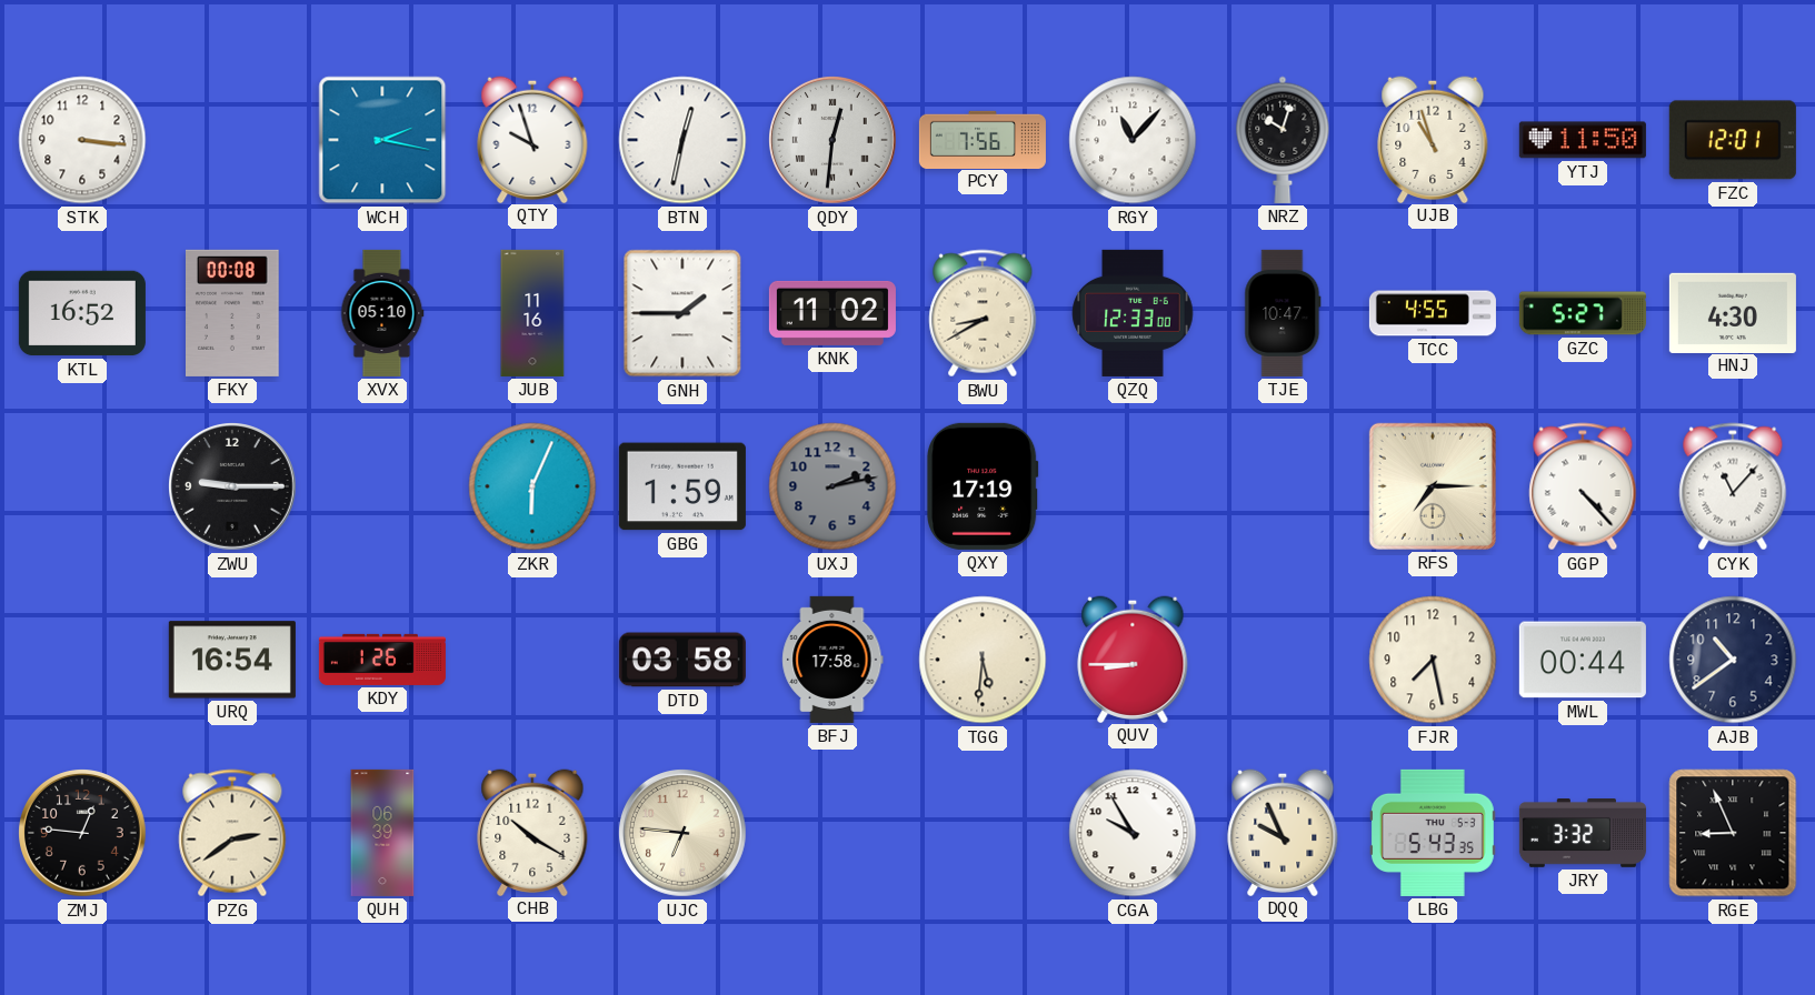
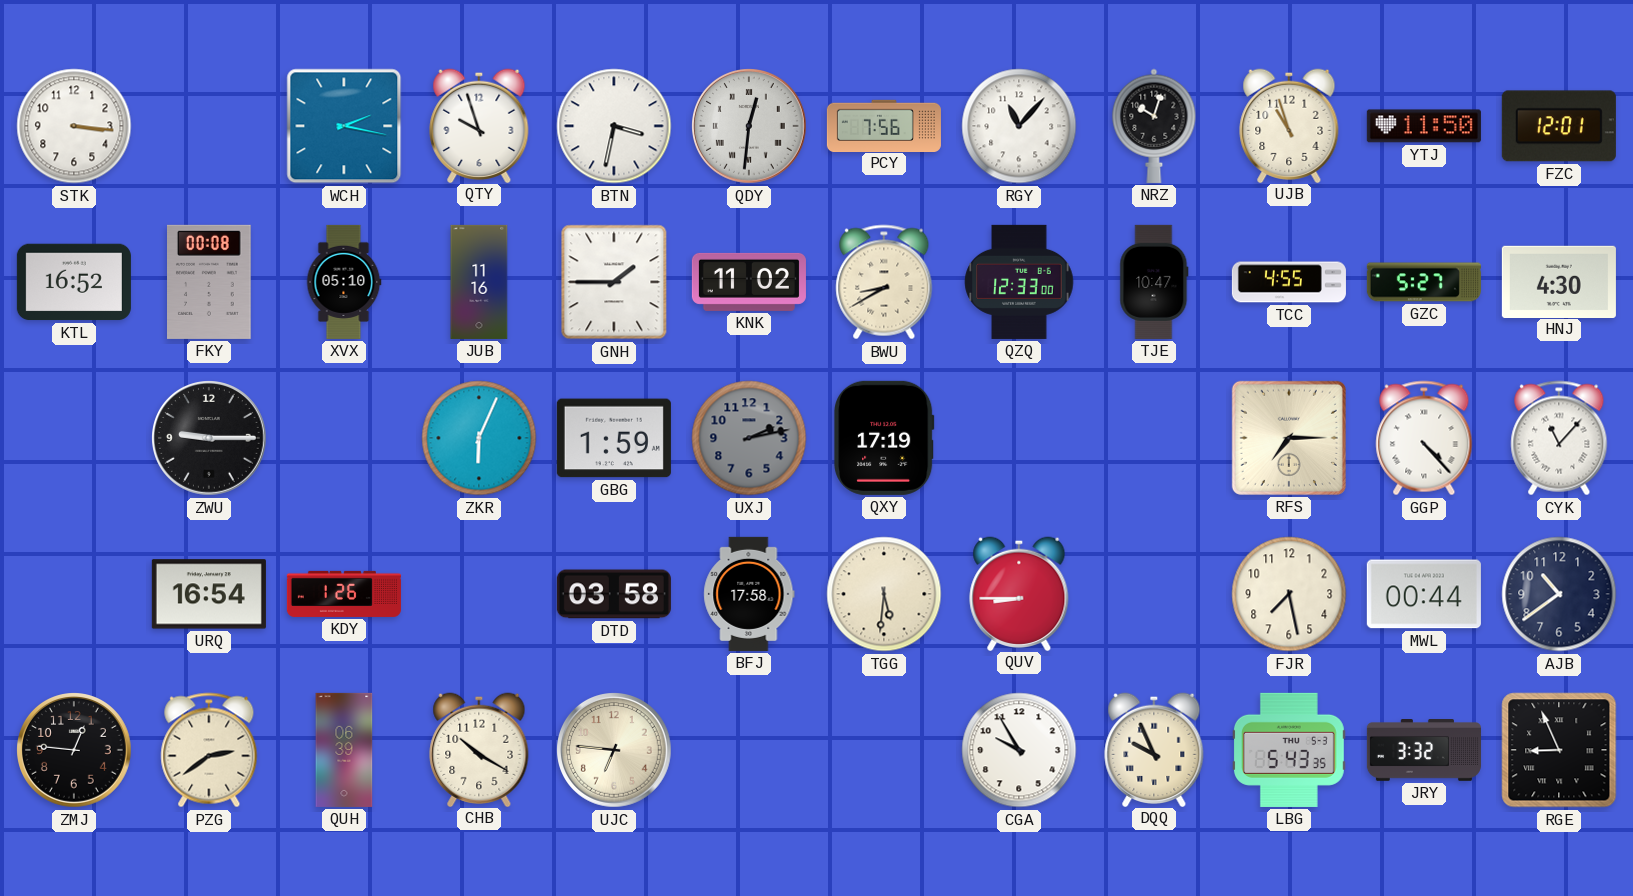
BTN: 12:32 -> 3:32
